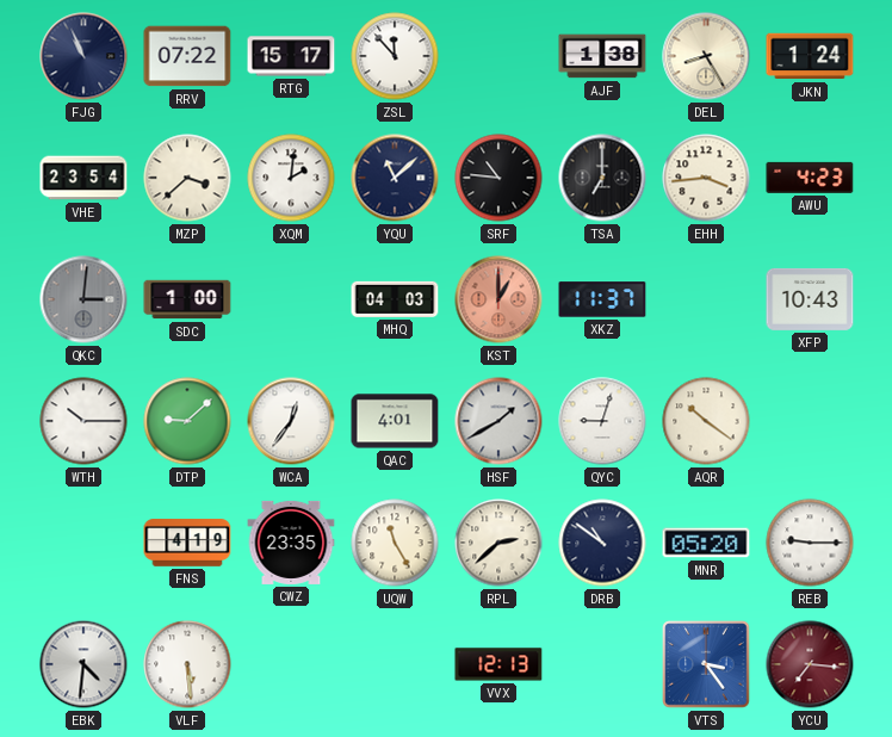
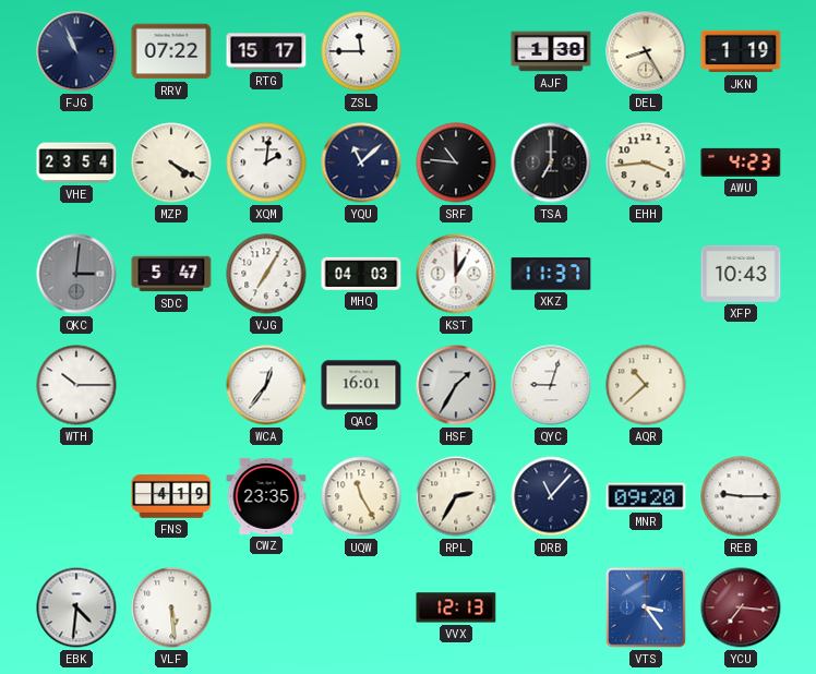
ZSL: 11:53 -> 11:45
JKN: 1:24 -> 1:19
MZP: 3:38 -> 4:20
SDC: 1:00 -> 5:47
VJG: none -> 7:05
KST dial: salmon -> white
DTP: 9:08 -> none
QAC: 4:01 -> 16:01
HSF: 1:40 -> 1:35
AQR: 10:21 -> 10:38
RPL: 2:38 -> 2:35
DRB: 10:51 -> 11:07
MNR: 05:20 -> 09:20
